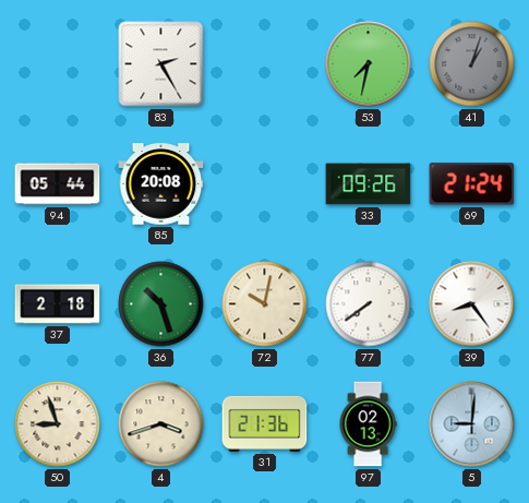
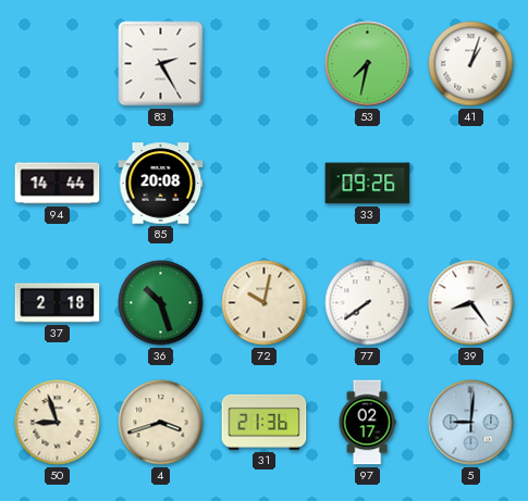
41 dial: grey -> white
94: 05:44 -> 14:44
69: 21:24 -> none
97: 02:13 -> 02:17
